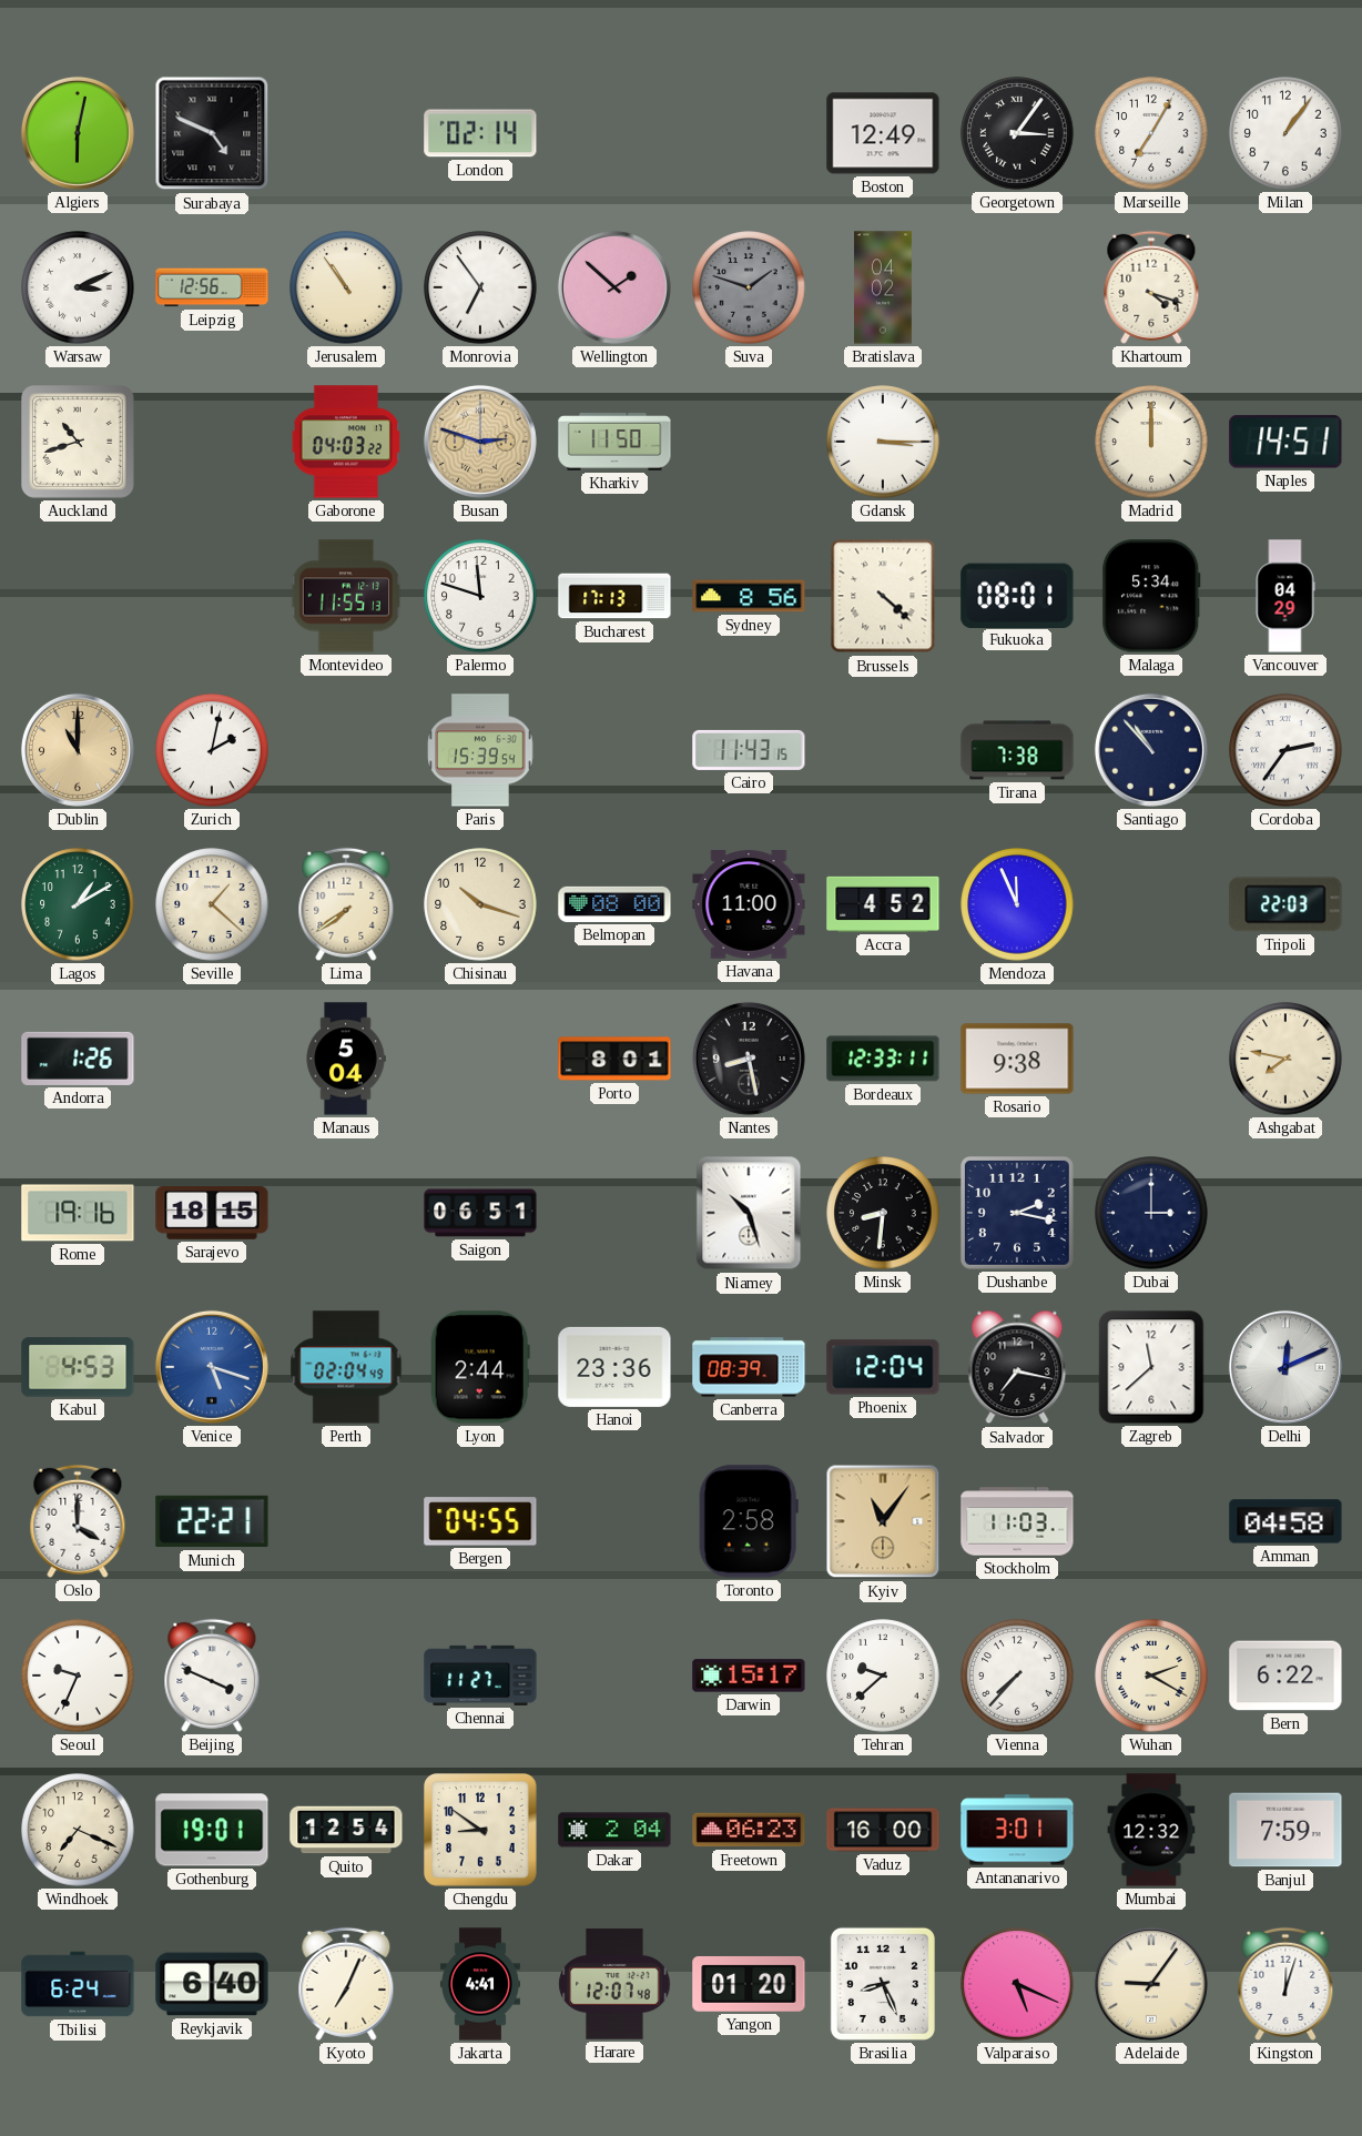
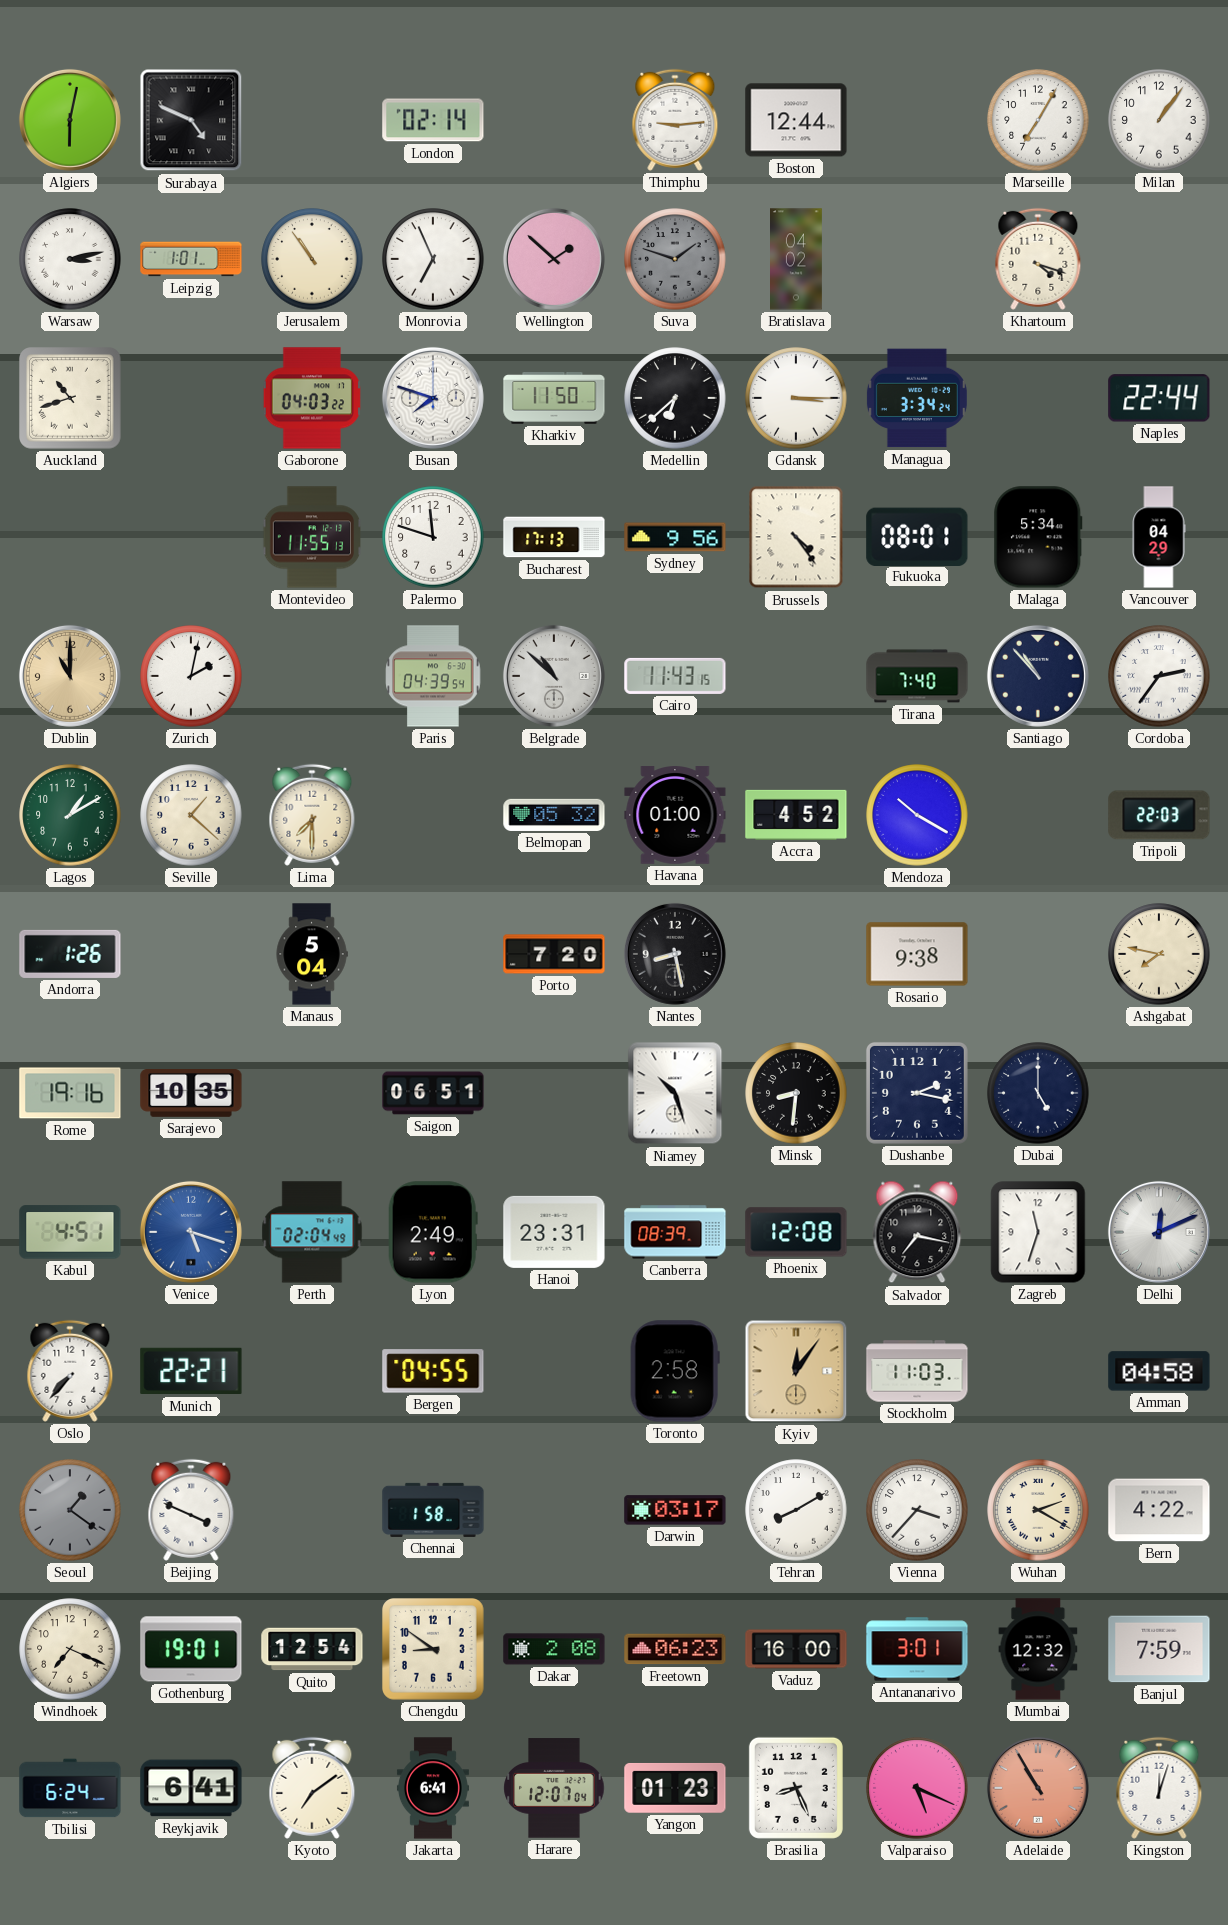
Thimphu: none -> 9:14
Boston: 12:49 -> 12:44
Georgetown: 3:06 -> none
Warsaw: 3:11 -> 3:13
Leipzig: 12:56 -> 1:01
Monrovia: 6:54 -> 6:56
Busan: 2:48 -> 7:48
Busan dial: champagne -> white
Medellin: none -> 6:38
Managua: none -> 3:34
Madrid: 12:00 -> none
Naples: 14:51 -> 22:44
Sydney: 8:56 -> 9:56
Brussels: 4:22 -> 4:24
Paris: 15:39 -> 04:39
Belgrade: none -> 10:52
Tirana: 7:38 -> 7:40
Lima: 7:39 -> 7:30
Chisinau: 10:18 -> none
Belmopan: 08:00 -> 05:32
Havana: 11:00 -> 01:00
Mendoza: 11:56 -> 10:20
Porto: 8:01 -> 7:20
Bordeaux: 12:33 -> none
Sarajevo: 18:15 -> 10:35
Dubai: 3:00 -> 5:00
Kabul: 4:53 -> 4:51
Lyon: 2:44 -> 2:49
Hanoi: 23:36 -> 23:31
Phoenix: 12:04 -> 12:08
Zagreb: 11:38 -> 11:33
Oslo: 4:00 -> 7:37
Kyiv: 11:06 -> 12:06
Seoul: 9:34 -> 1:21
Seoul dial: white -> grey
Chennai: 11:27 -> 1:58
Darwin: 15:17 -> 03:17
Tehran: 9:38 -> 8:10
Vienna: 7:37 -> 3:37
Bern: 6:22 -> 4:22
Dakar: 2:04 -> 2:08
Reykjavik: 6:40 -> 6:41
Kyoto: 7:04 -> 7:09
Jakarta: 4:41 -> 6:41
Harare: 12:07:48 -> 12:07:04
Yangon: 01:20 -> 01:23
Adelaide: 9:06 -> 10:55
Adelaide dial: cream -> salmon
